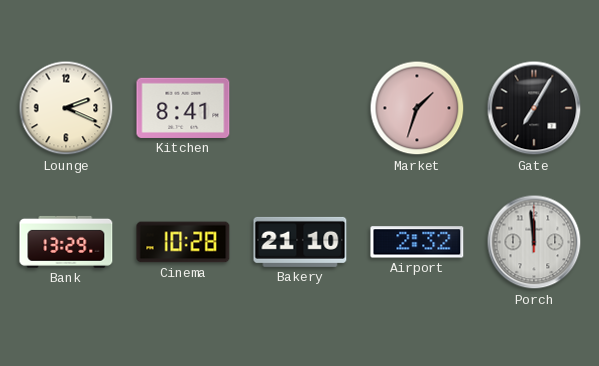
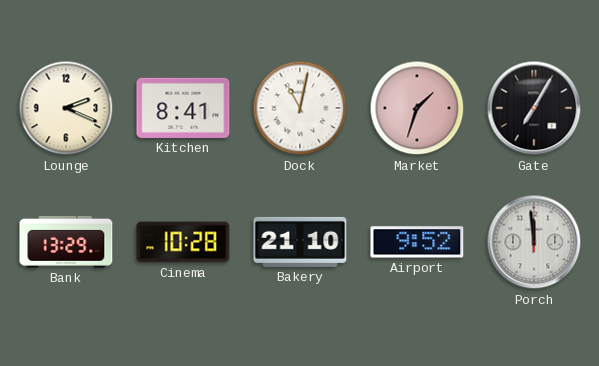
Dock: none -> 11:02
Airport: 2:32 -> 9:52
